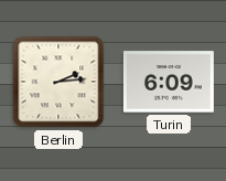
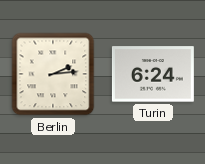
Turin: 6:09 -> 6:24
